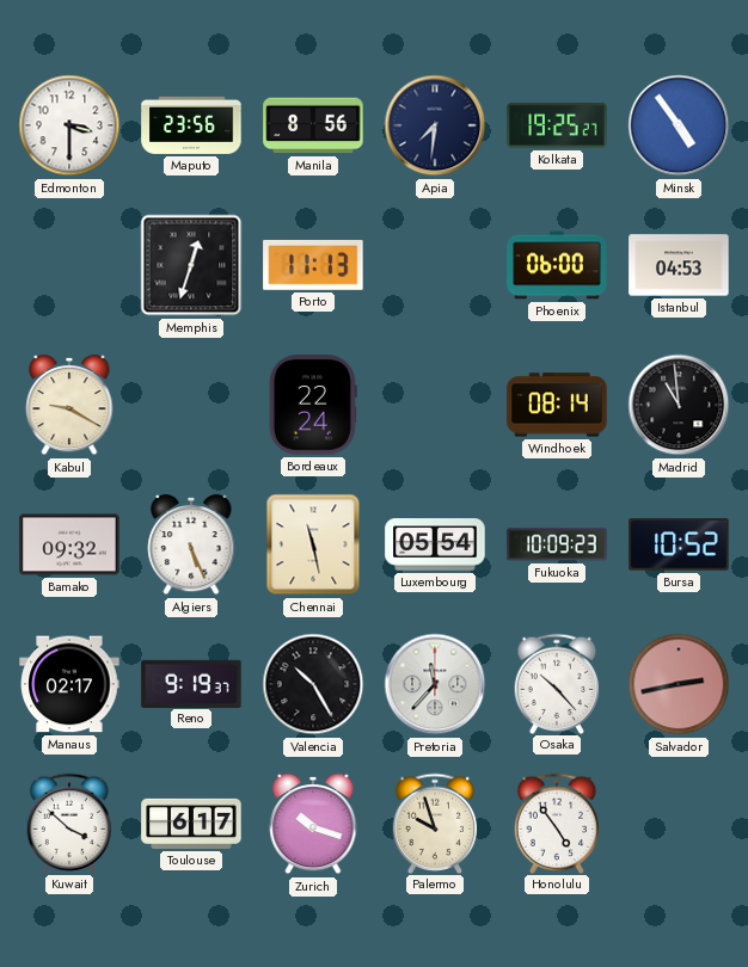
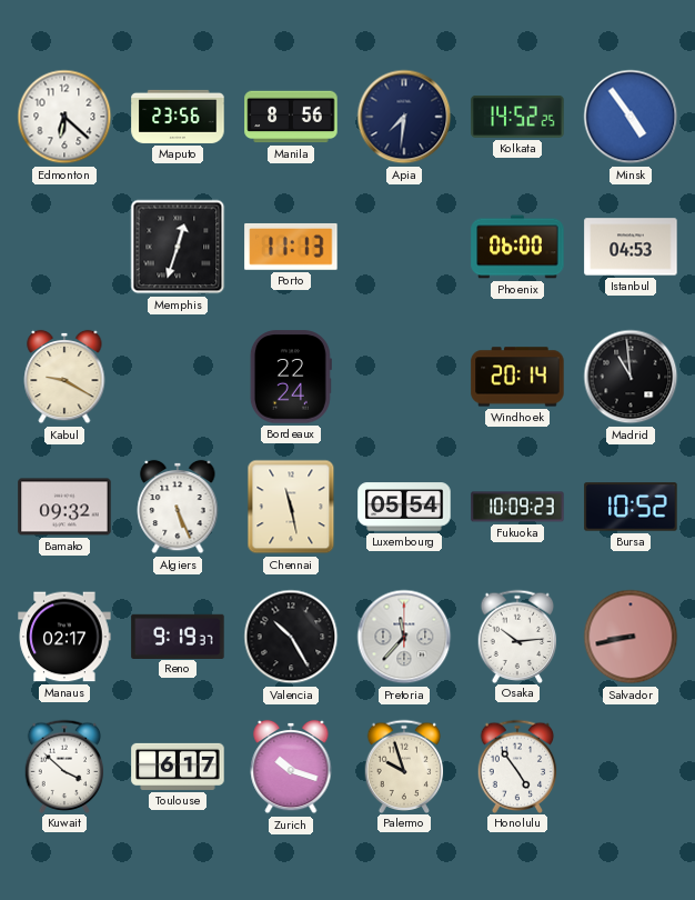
Edmonton: 3:30 -> 6:22
Kolkata: 19:25 -> 14:52
Windhoek: 08:14 -> 20:14
Osaka: 10:23 -> 10:14
Salvador: 2:43 -> 8:43
